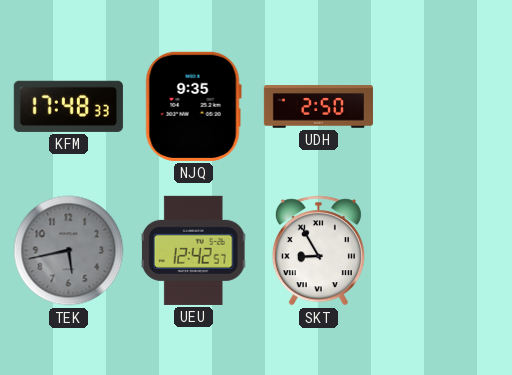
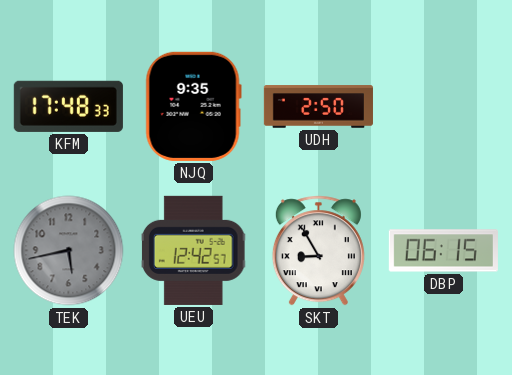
DBP: none -> 06:15
